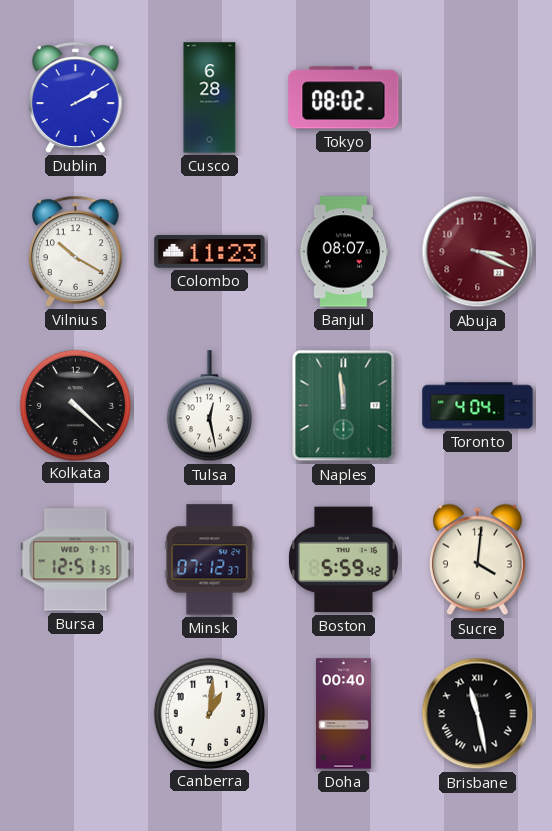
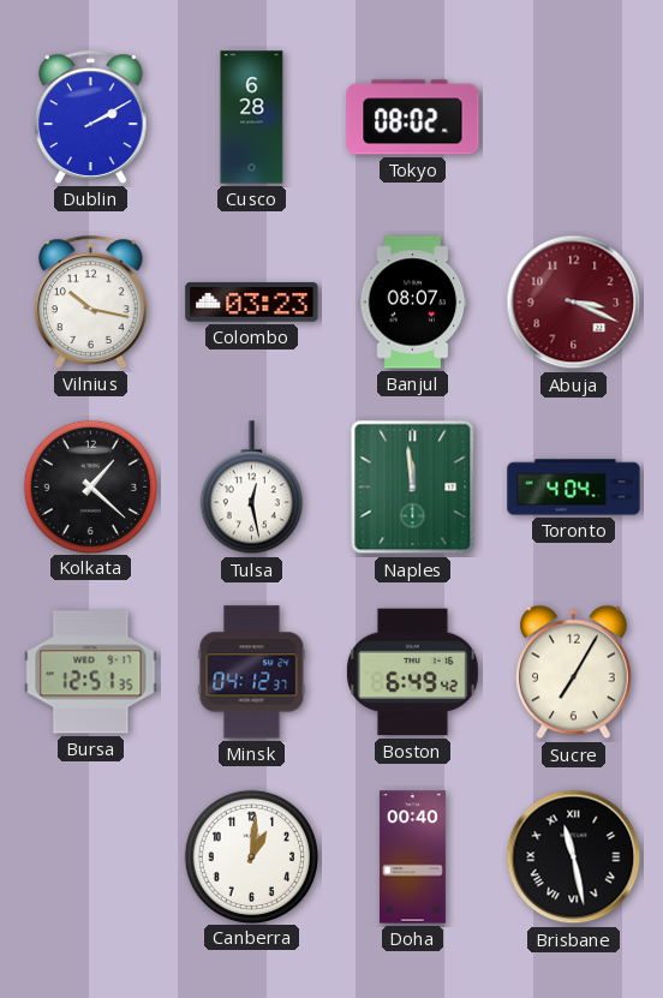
Vilnius: 10:20 -> 10:17
Colombo: 11:23 -> 03:23
Kolkata: 4:22 -> 1:22
Minsk: 07:12 -> 04:12
Boston: 5:59 -> 6:49
Sucre: 4:01 -> 7:05
